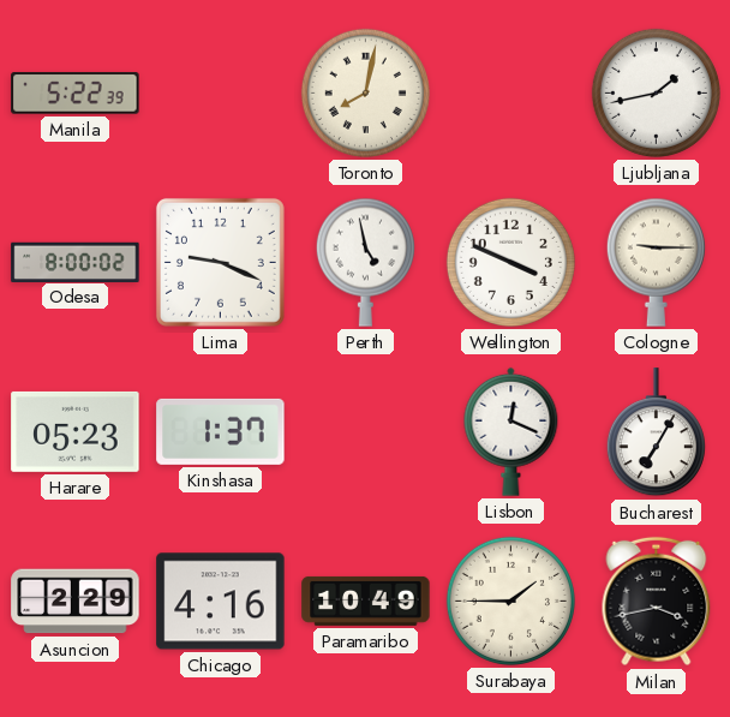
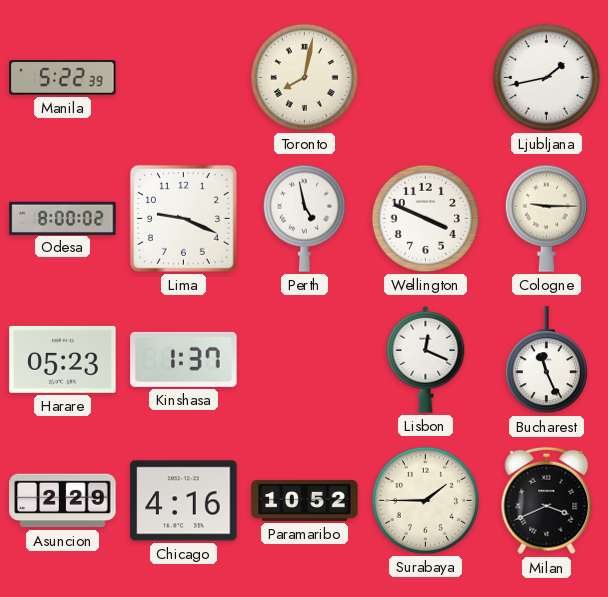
Bucharest: 7:05 -> 11:26
Paramaribo: 10:49 -> 10:52
Milan: 3:43 -> 3:41
